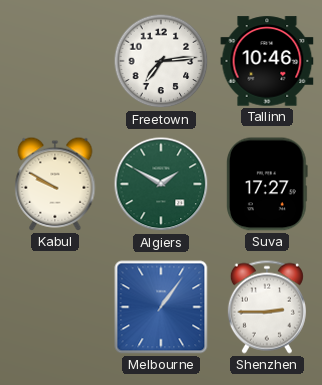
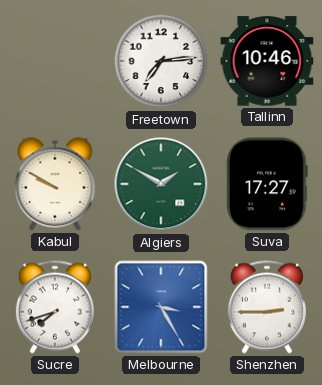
Sucre: none -> 7:42
Melbourne: 1:06 -> 3:25
